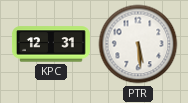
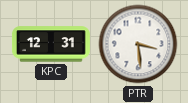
PTR: 5:29 -> 3:29
